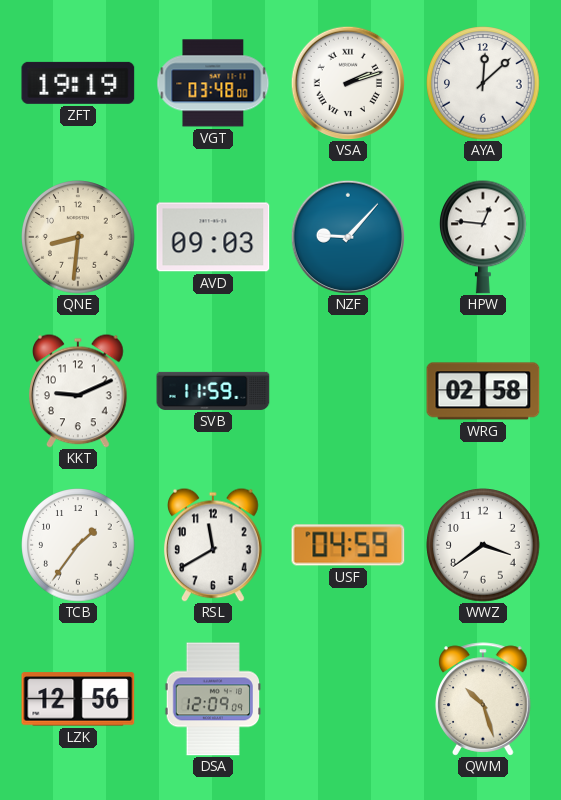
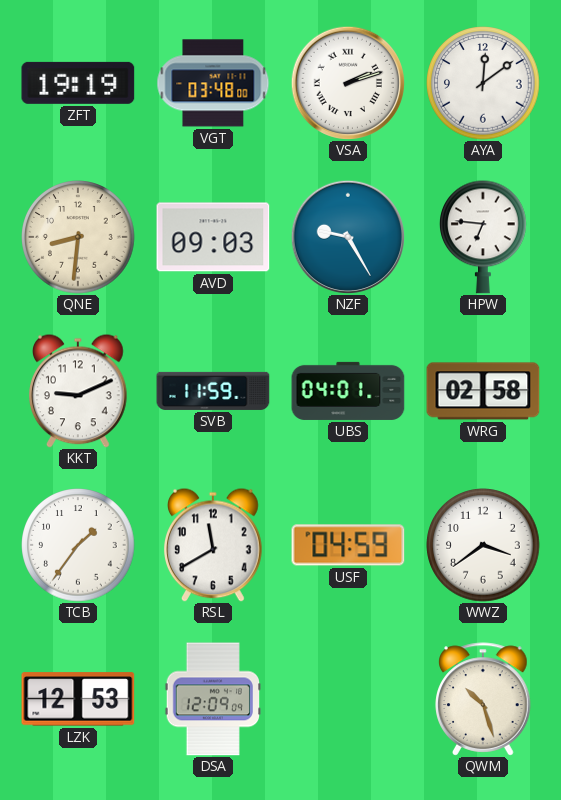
AYA: 12:08 -> 12:09
NZF: 9:07 -> 9:25
HPW: 12:46 -> 6:46
UBS: none -> 04:01
LZK: 12:56 -> 12:53
